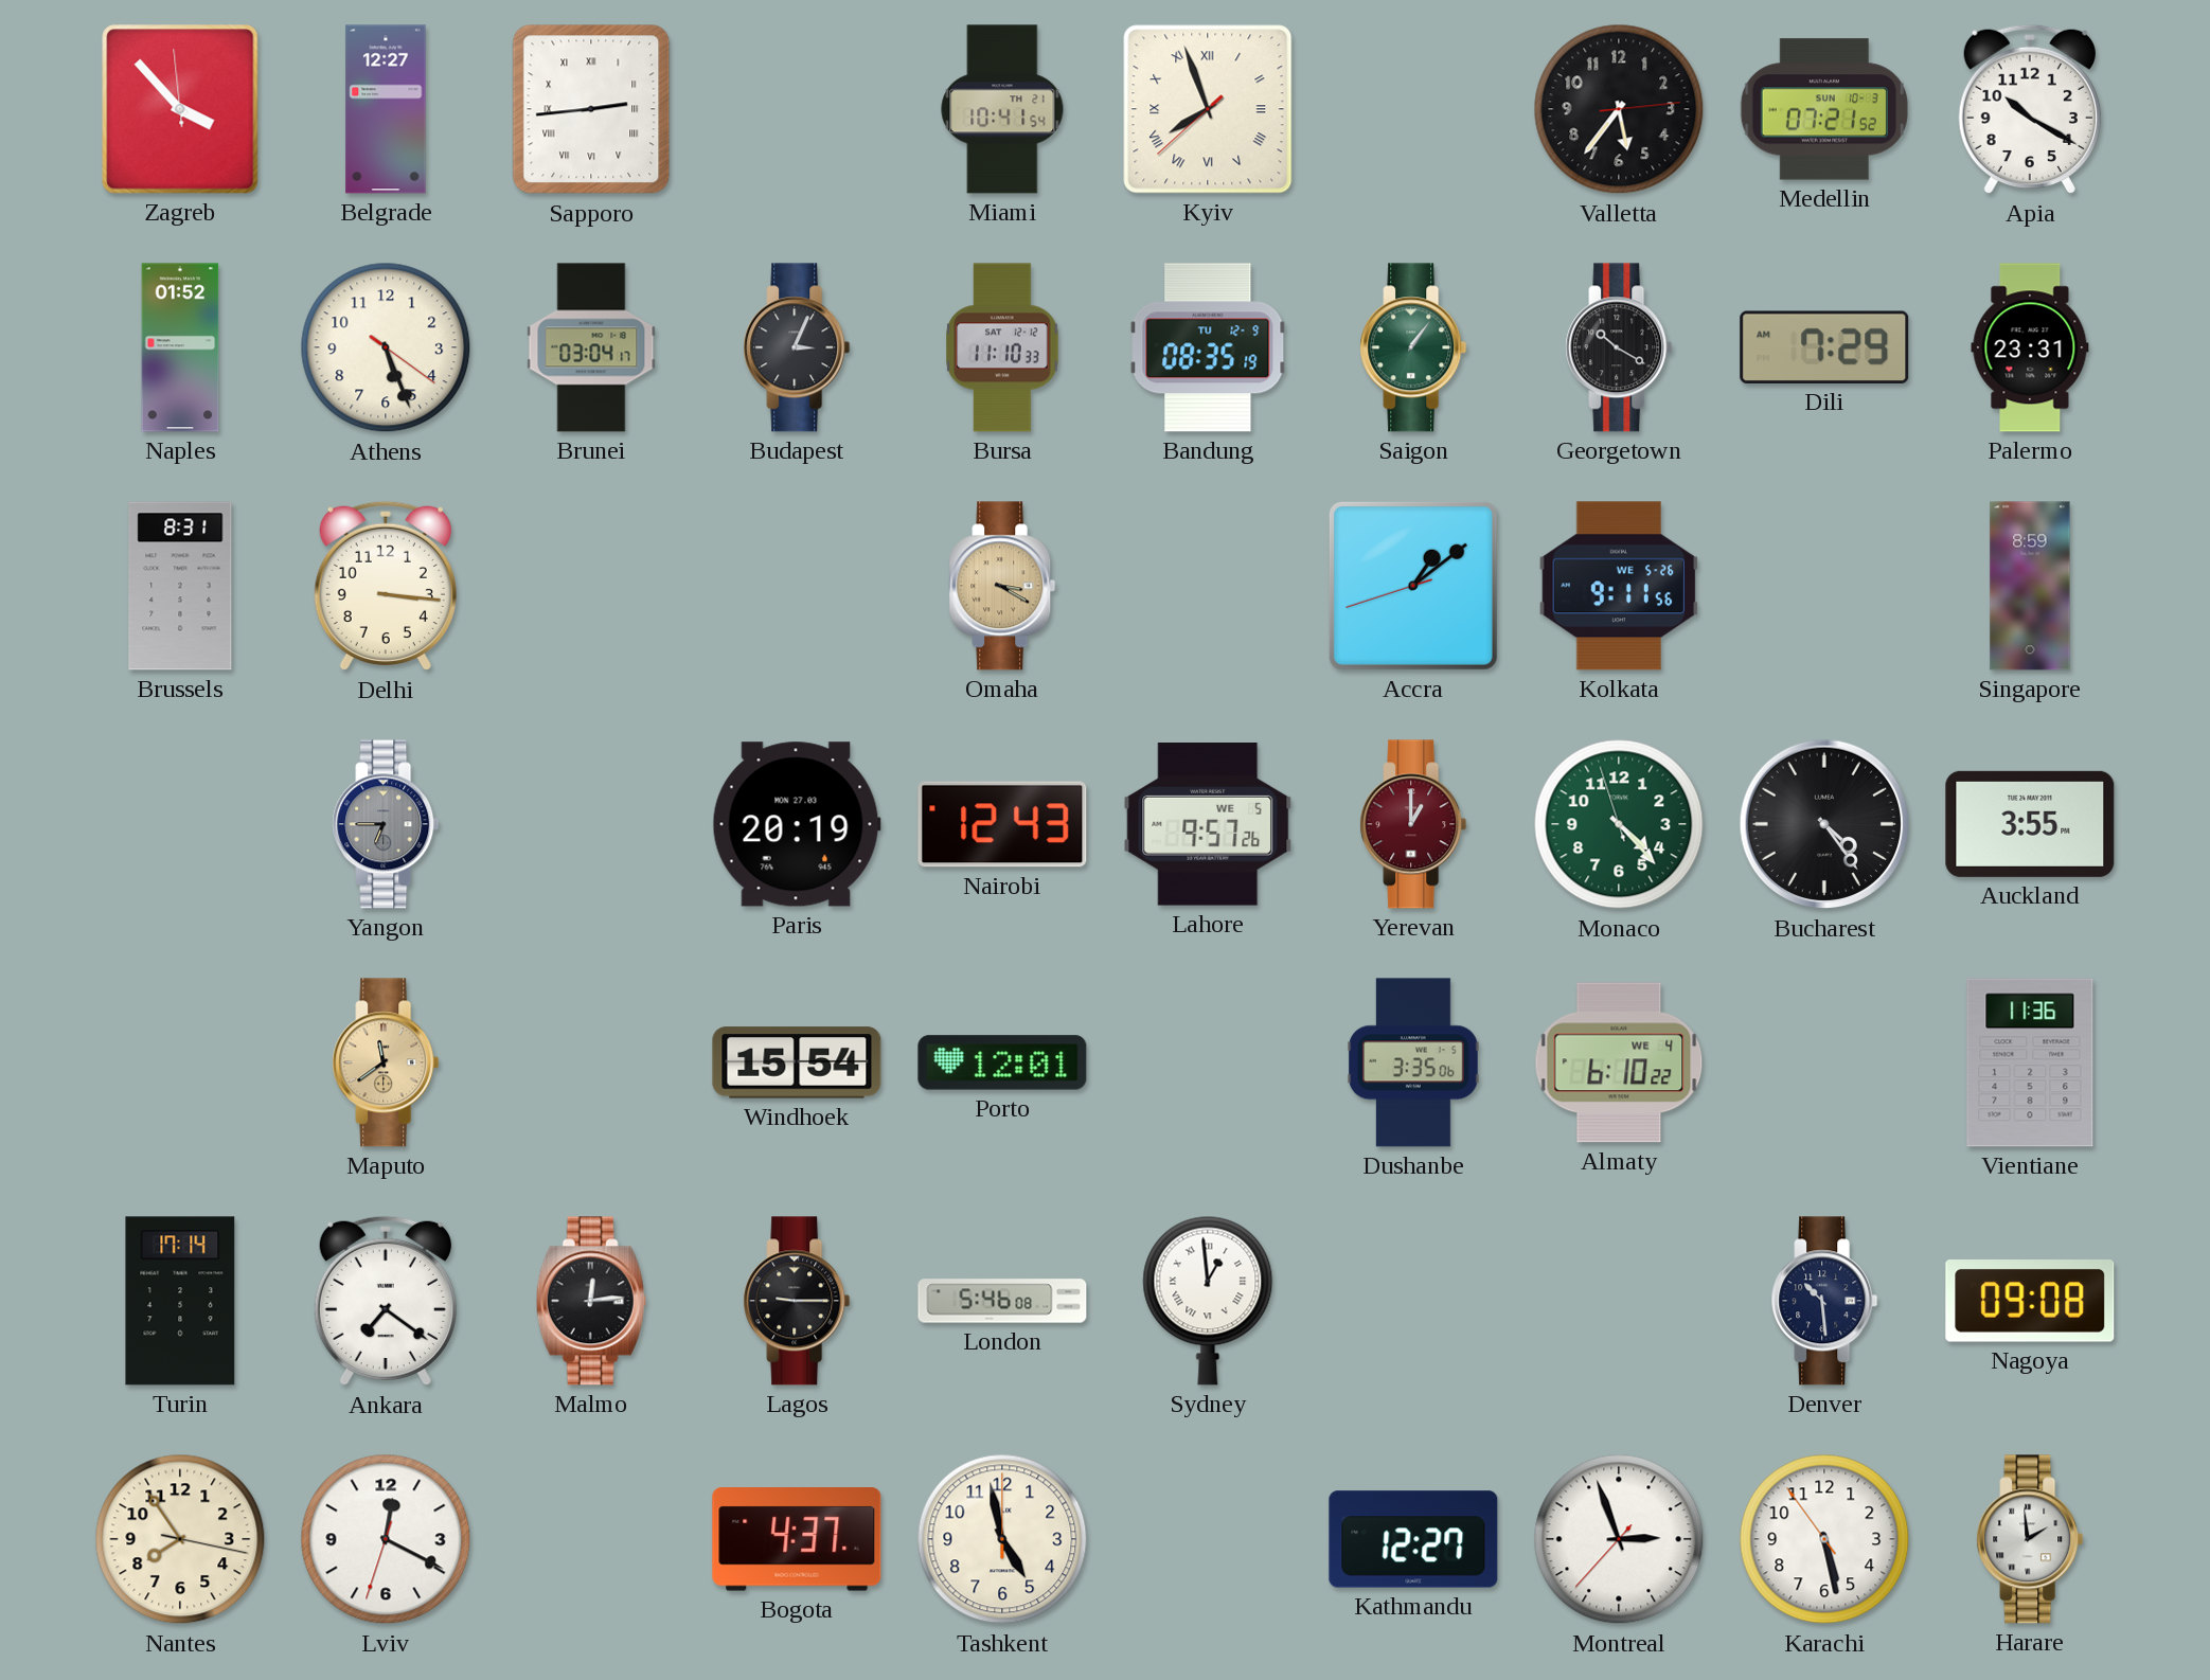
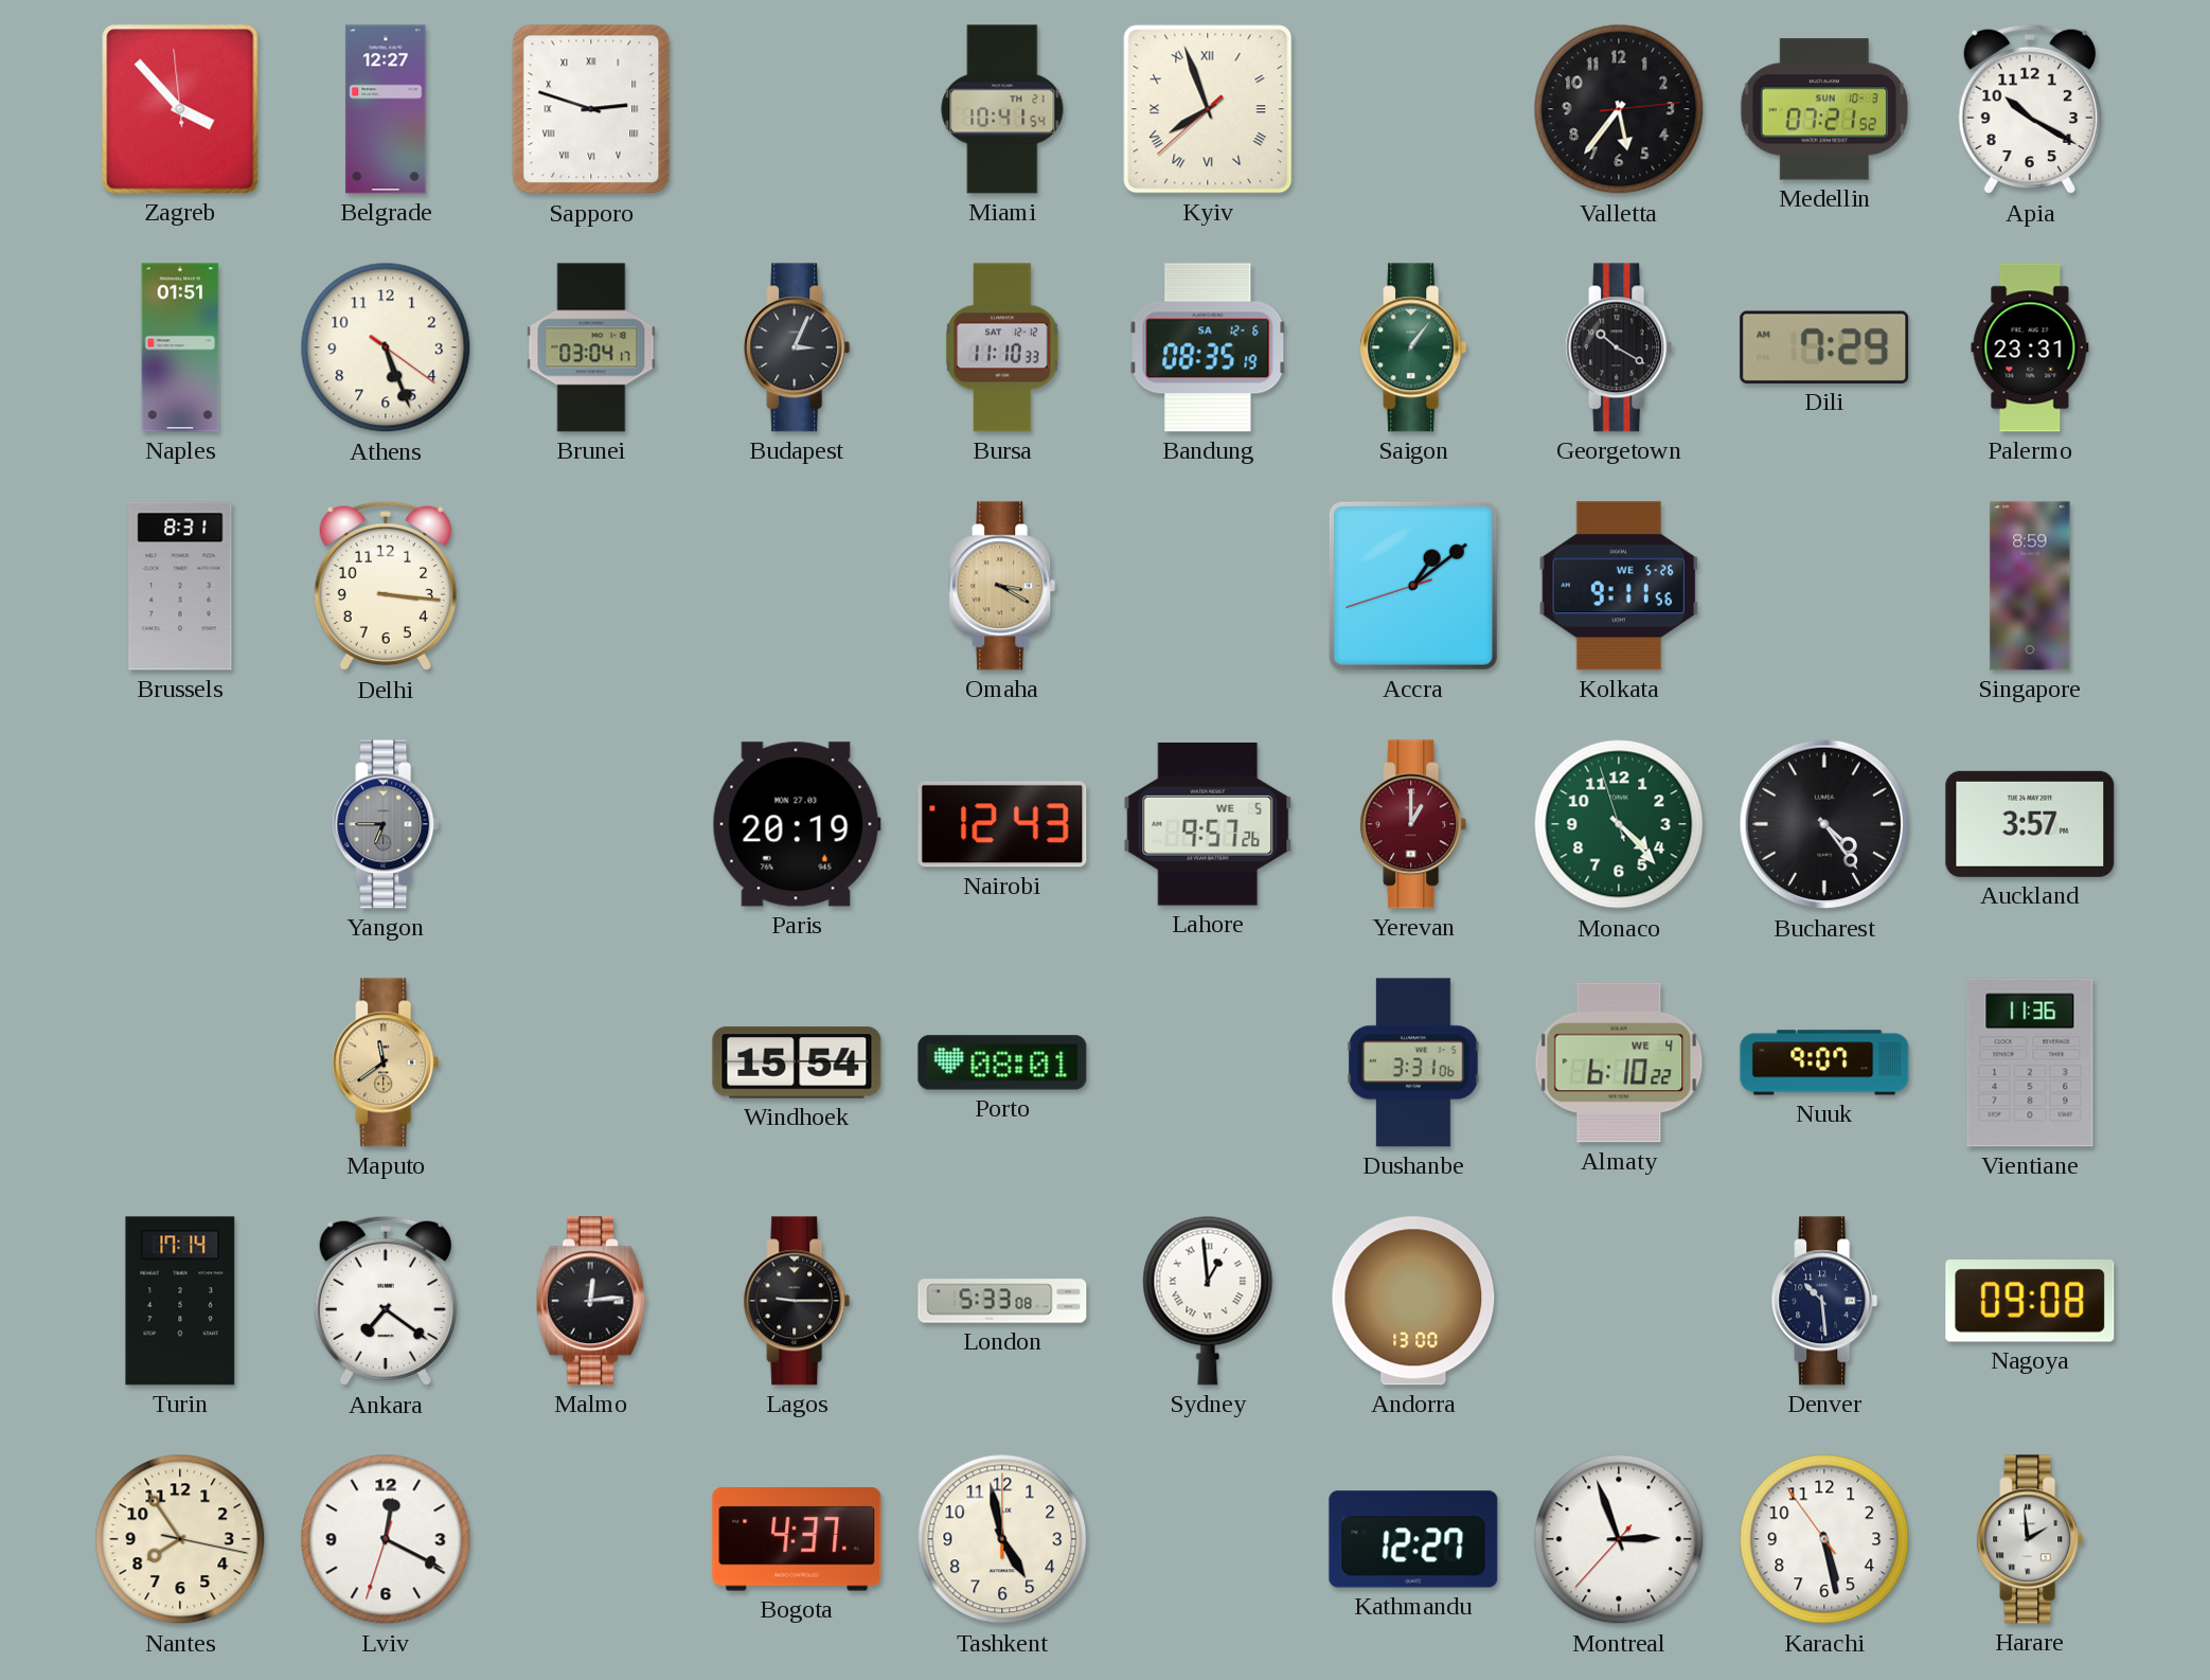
Sapporo: 2:44 -> 2:48
Naples: 01:52 -> 01:51
Bandung date: TU 12-9 -> SA 12-6
Auckland: 3:55 -> 3:57
Porto: 12:01 -> 08:01
Dushanbe: 3:35 -> 3:31
Nuuk: none -> 9:07
London: 5:46 -> 5:33
Andorra: none -> 13:00
